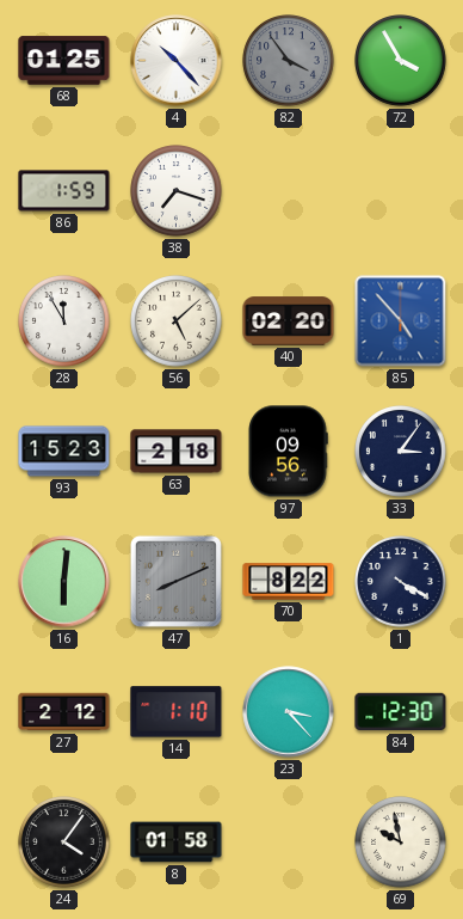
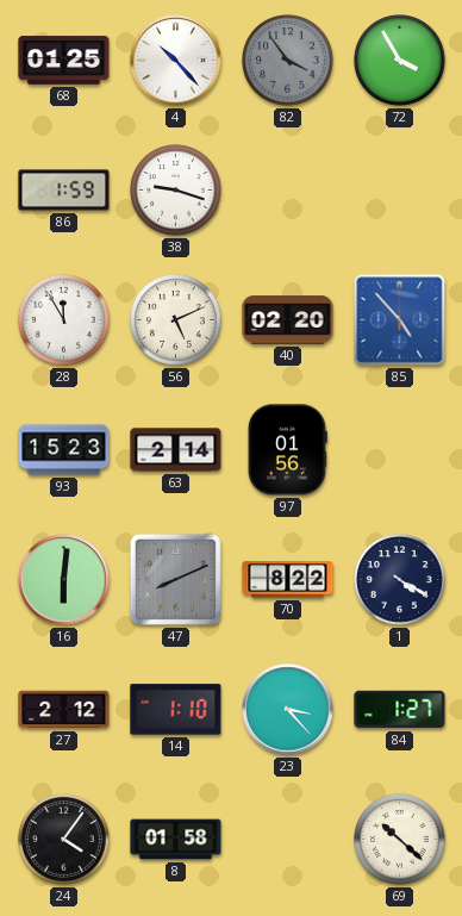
38: 7:18 -> 9:18
56: 5:08 -> 5:11
63: 2:18 -> 2:14
97: 09:56 -> 01:56
33: 3:06 -> none
84: 12:30 -> 1:27
69: 9:58 -> 10:22
